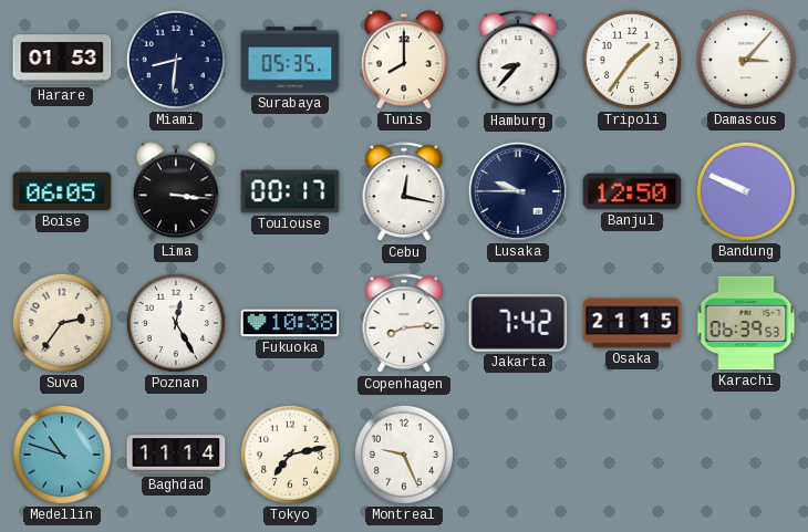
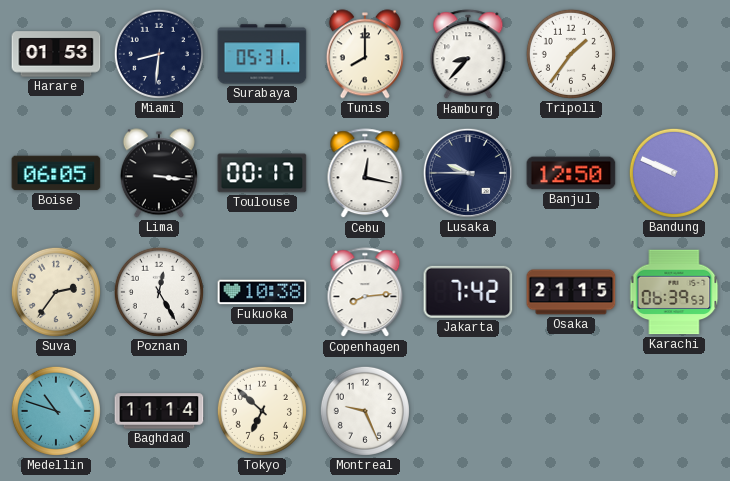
Surabaya: 05:35 -> 05:31
Damascus: 3:07 -> none
Tokyo: 7:13 -> 6:52
